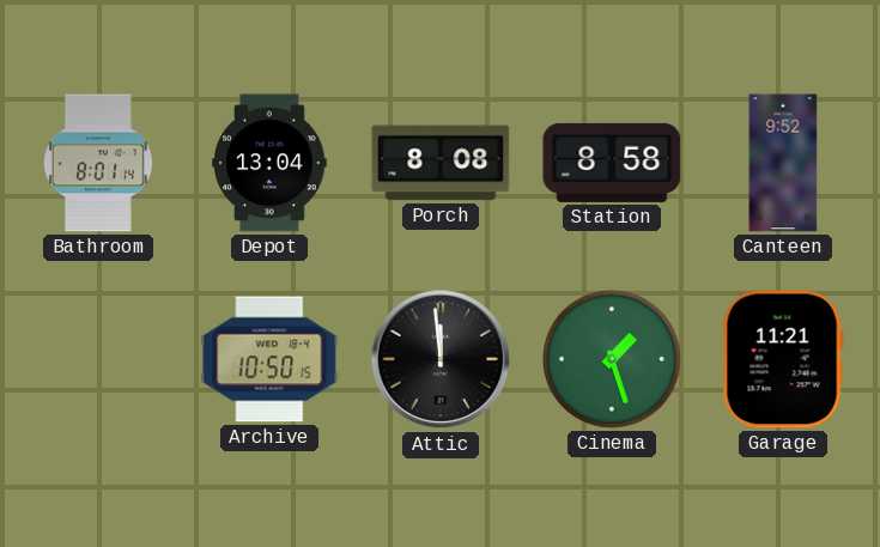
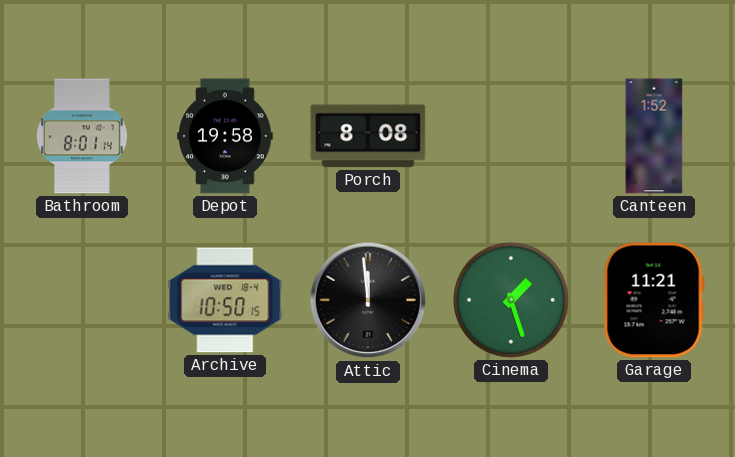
Depot: 13:04 -> 19:58
Station: 8:58 -> none
Canteen: 9:52 -> 1:52
